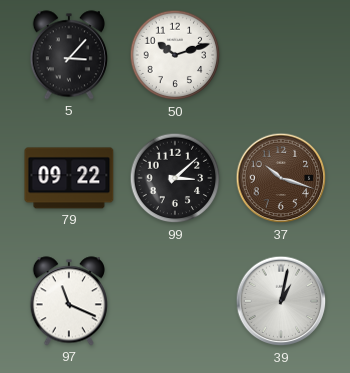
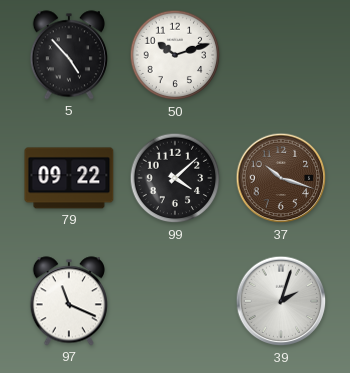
5: 3:07 -> 4:53
99: 3:08 -> 4:08
39: 1:02 -> 2:03
